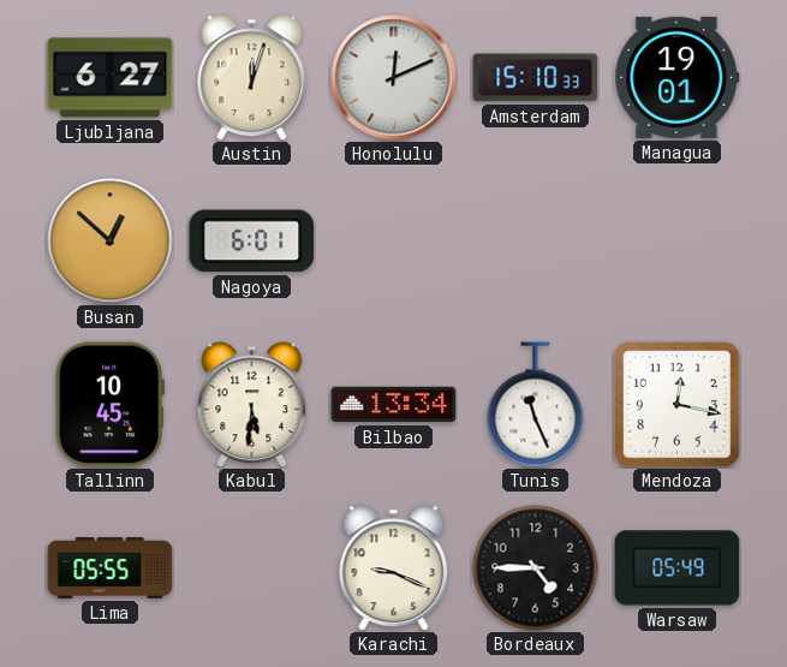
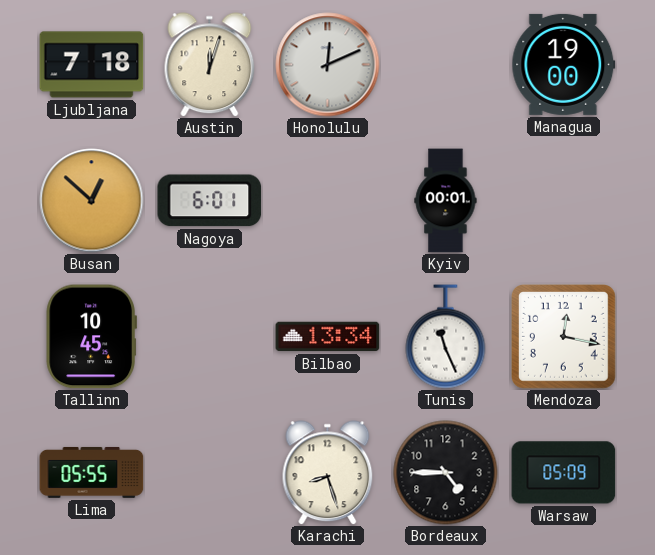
Ljubljana: 6:27 -> 7:18
Amsterdam: 15:10 -> none
Managua: 19:01 -> 19:00
Kyiv: none -> 00:01
Kabul: 5:31 -> none
Karachi: 9:19 -> 8:27
Warsaw: 05:49 -> 05:09
